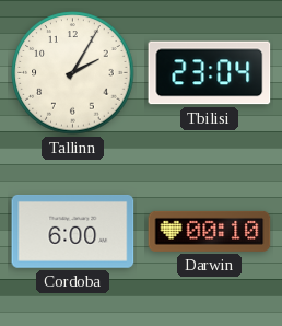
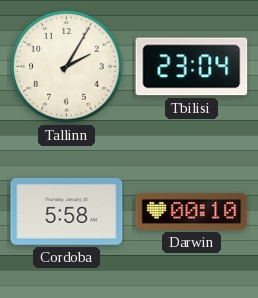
Cordoba: 6:00 -> 5:58
